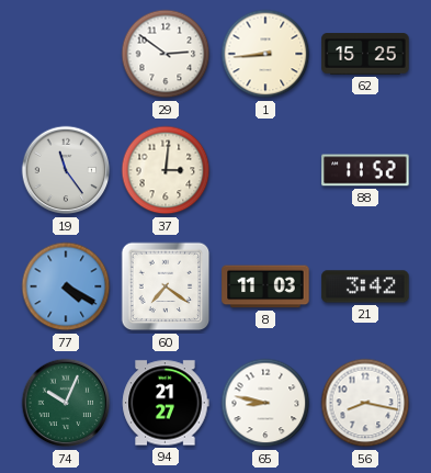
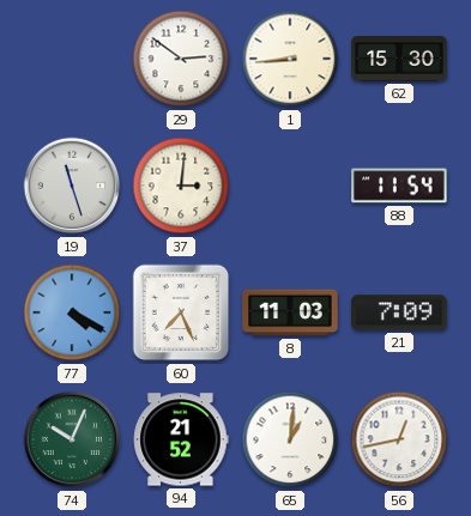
62: 15:25 -> 15:30
19: 11:24 -> 11:27
88: 11:52 -> 11:54
60: 7:21 -> 7:26
21: 3:42 -> 7:09
94: 21:27 -> 21:52
65: 8:47 -> 1:01
56: 8:17 -> 12:43
